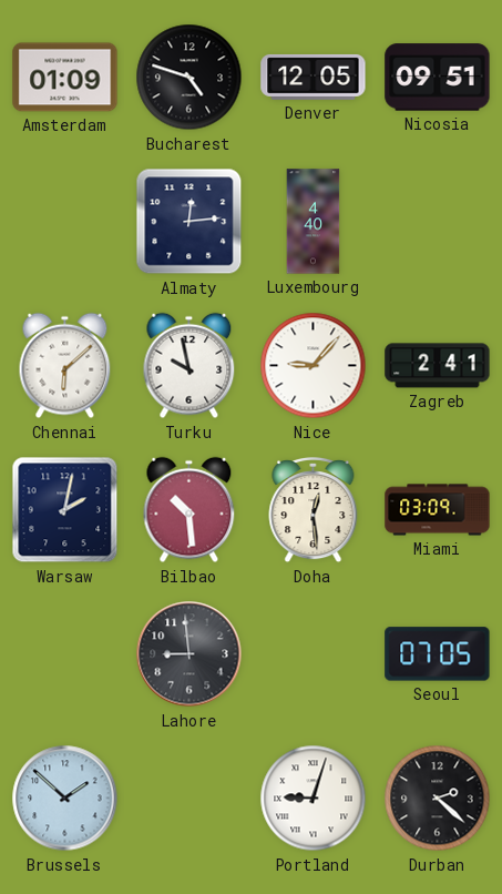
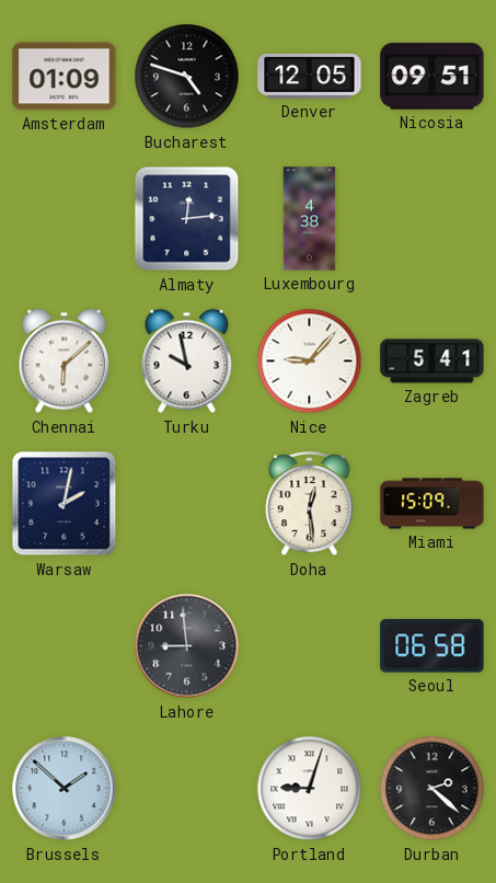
Luxembourg: 4:40 -> 4:38
Zagreb: 2:41 -> 5:41
Bilbao: 10:29 -> none
Miami: 03:09 -> 15:09
Seoul: 07:05 -> 06:58
